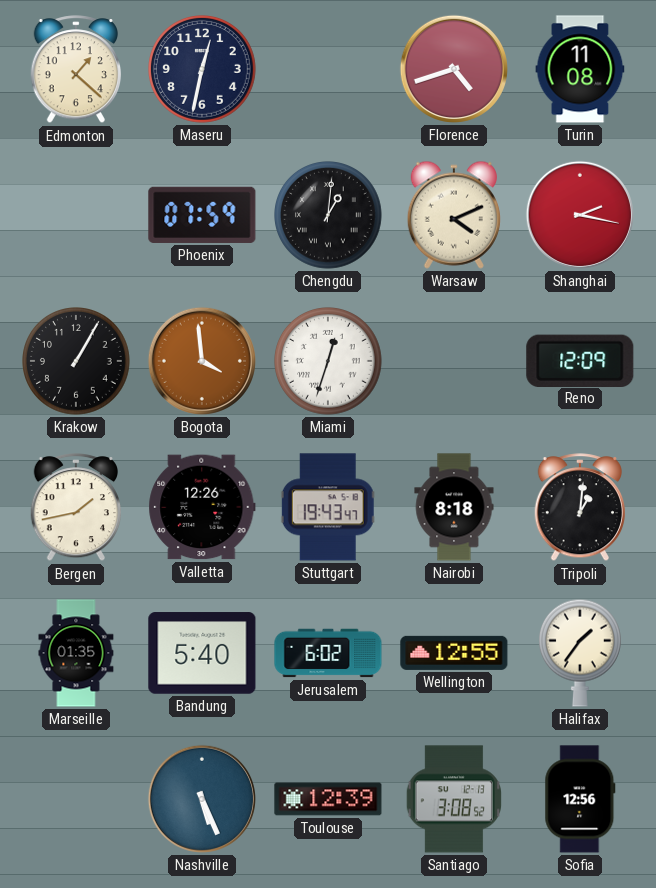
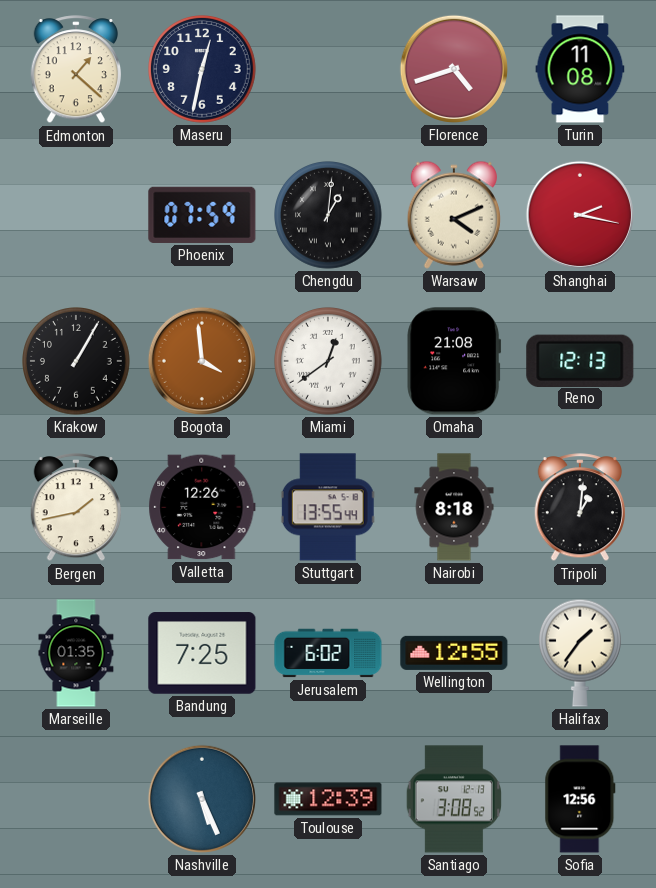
Miami: 12:33 -> 12:39
Omaha: none -> 21:08
Reno: 12:09 -> 12:13
Stuttgart: 19:43 -> 13:55
Bandung: 5:40 -> 7:25
